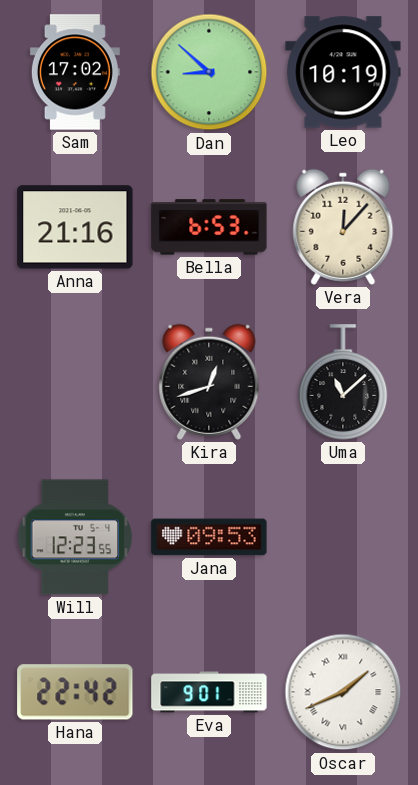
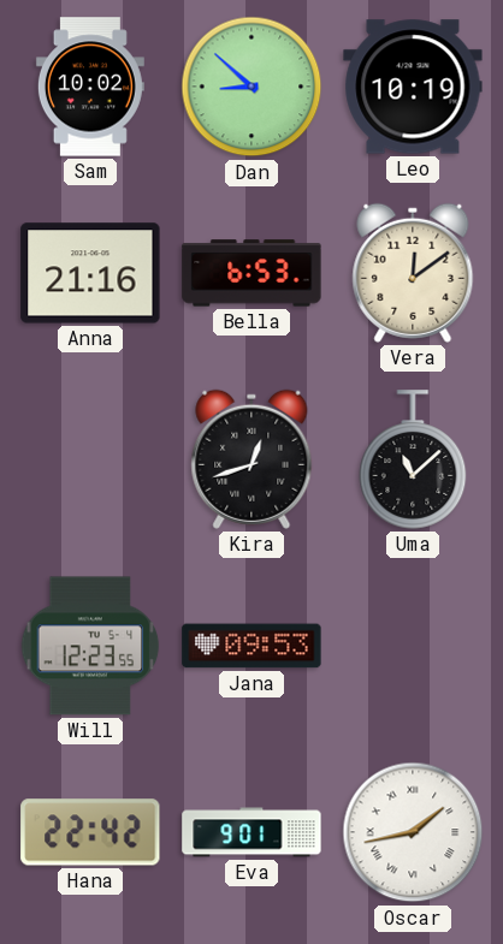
Sam: 17:02 -> 10:02
Vera: 12:07 -> 12:09
Oscar: 1:41 -> 1:43
